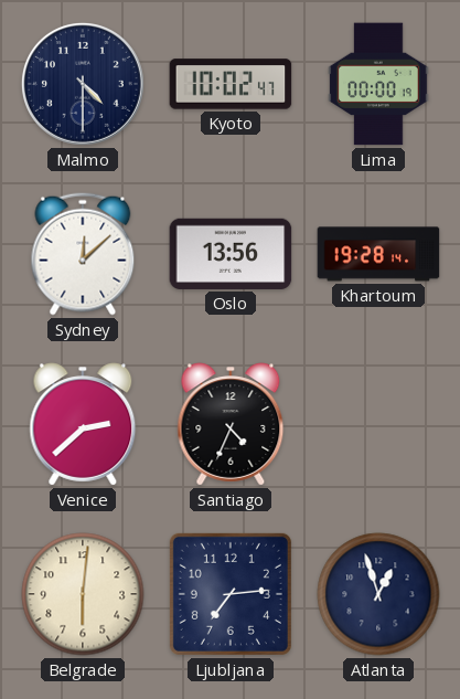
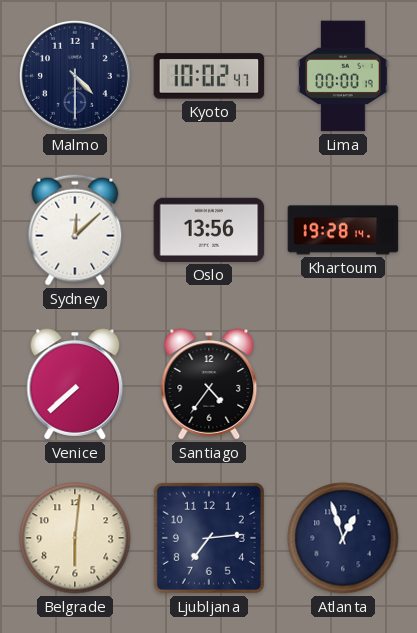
Venice: 2:38 -> 7:38
Santiago: 4:34 -> 4:36
